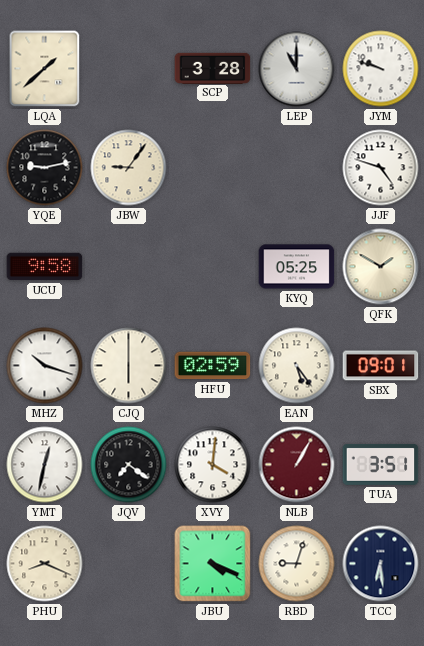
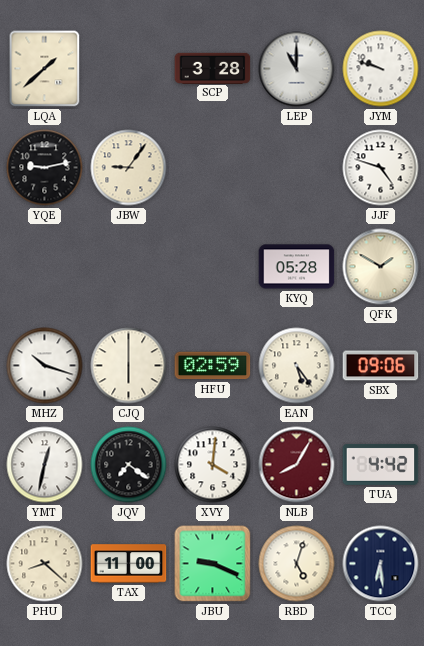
UCU: 9:58 -> none
KYQ: 05:25 -> 05:28
SBX: 09:01 -> 09:06
NLB: 1:05 -> 8:05
TUA: 3:51 -> 4:42
PHU: 8:19 -> 8:22
TAX: none -> 11:00
JBU: 4:19 -> 9:19
RBD: 9:03 -> 5:03
